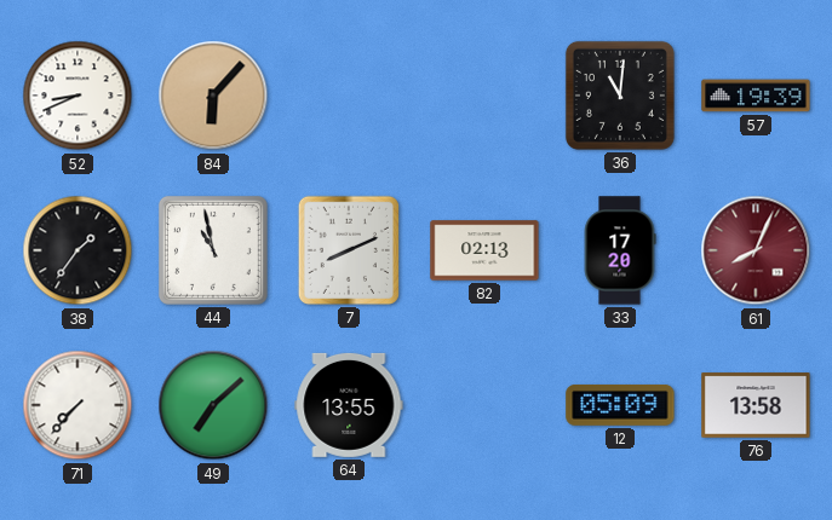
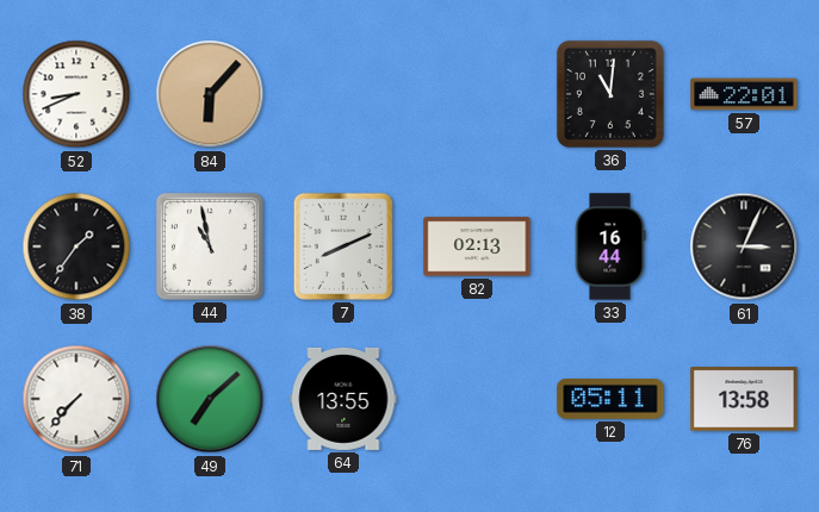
57: 19:39 -> 22:01
33: 17:20 -> 16:44
61: 8:04 -> 3:04
61 dial: burgundy -> black
12: 05:09 -> 05:11
